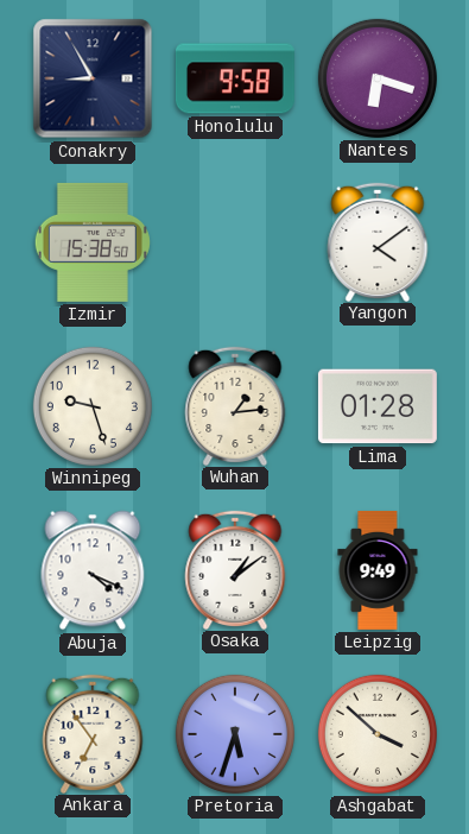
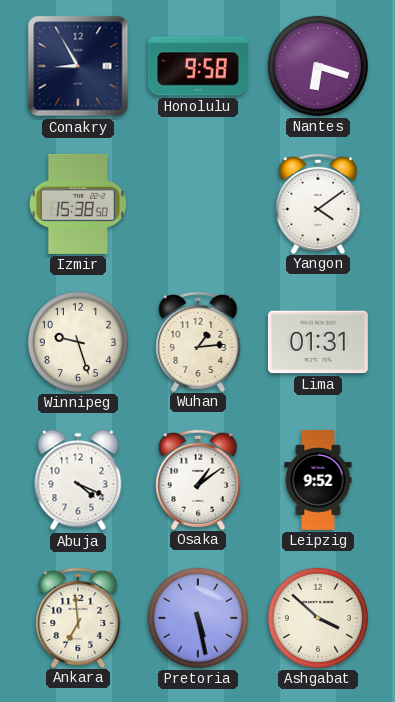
Lima: 01:28 -> 01:31
Leipzig: 9:49 -> 9:52
Ankara: 6:54 -> 6:59
Pretoria: 5:33 -> 5:28
